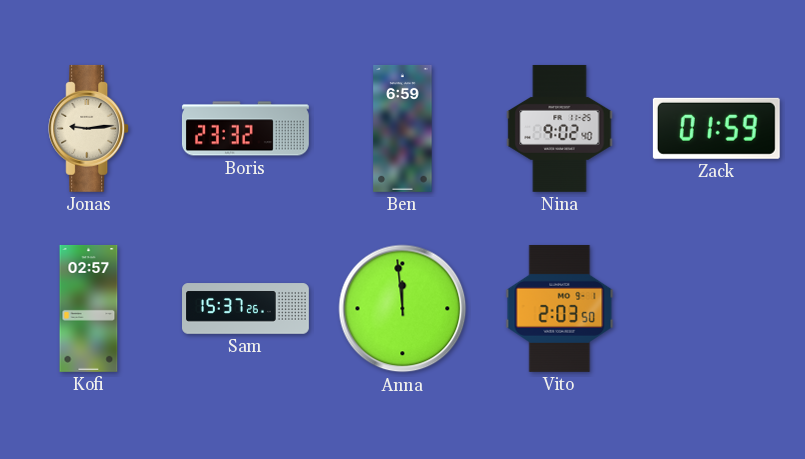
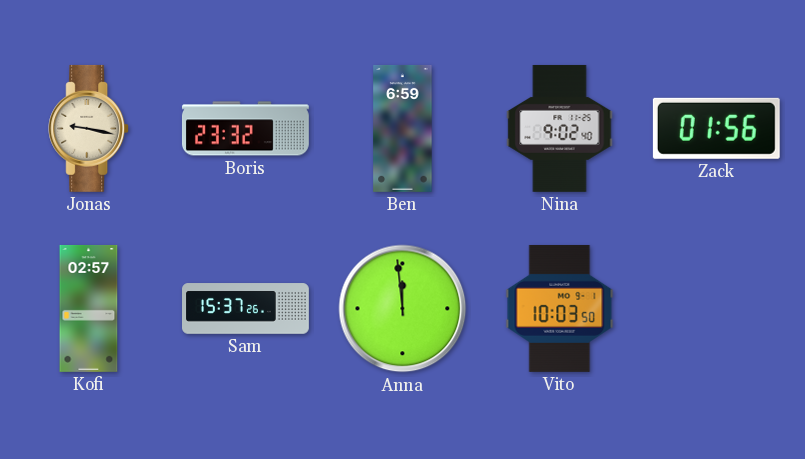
Jonas: 9:14 -> 9:17
Zack: 01:59 -> 01:56
Vito: 2:03 -> 10:03
